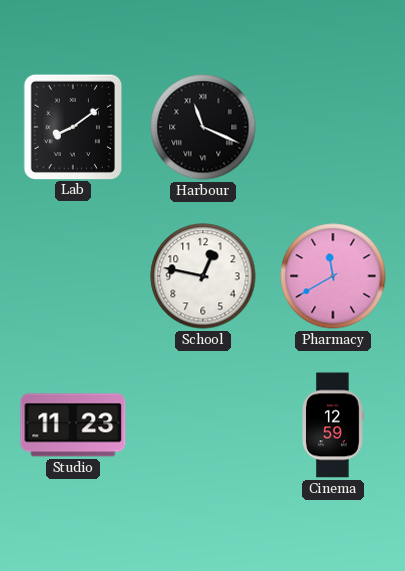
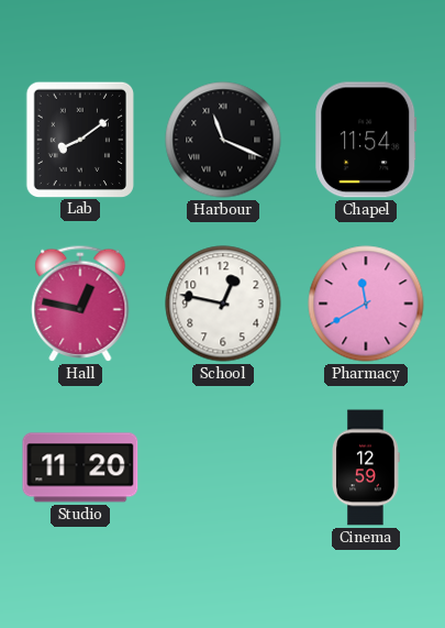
Chapel: none -> 11:54
Hall: none -> 12:47
Studio: 11:23 -> 11:20
